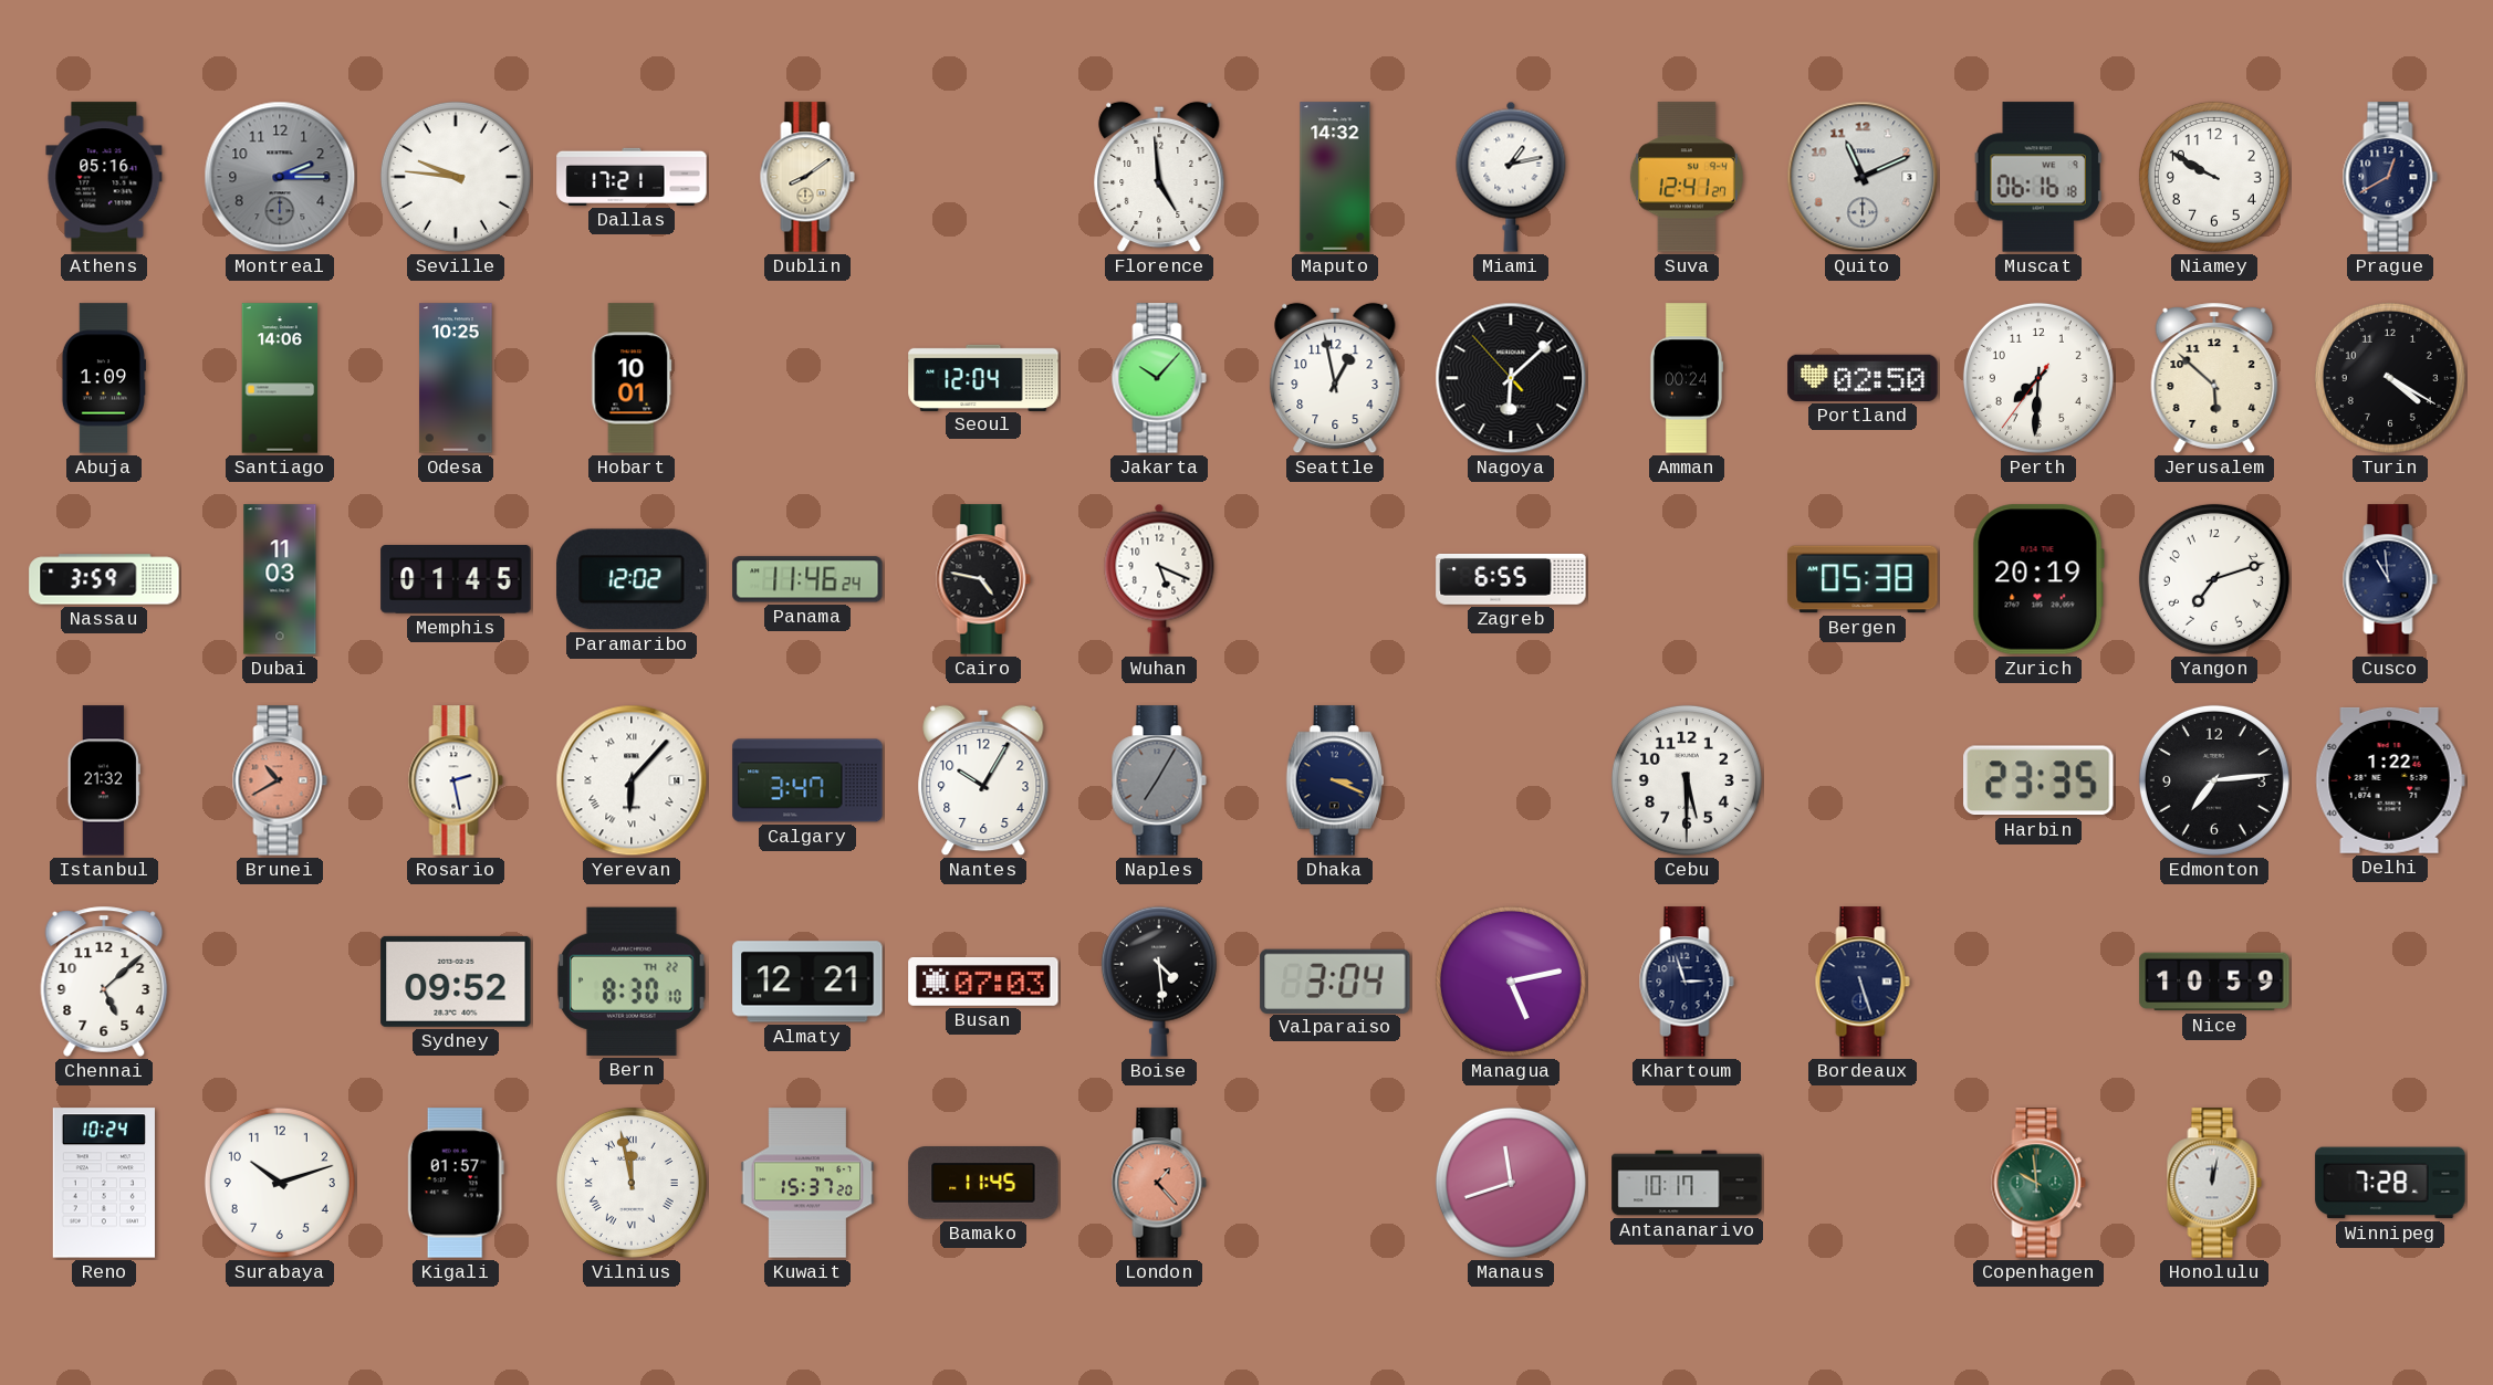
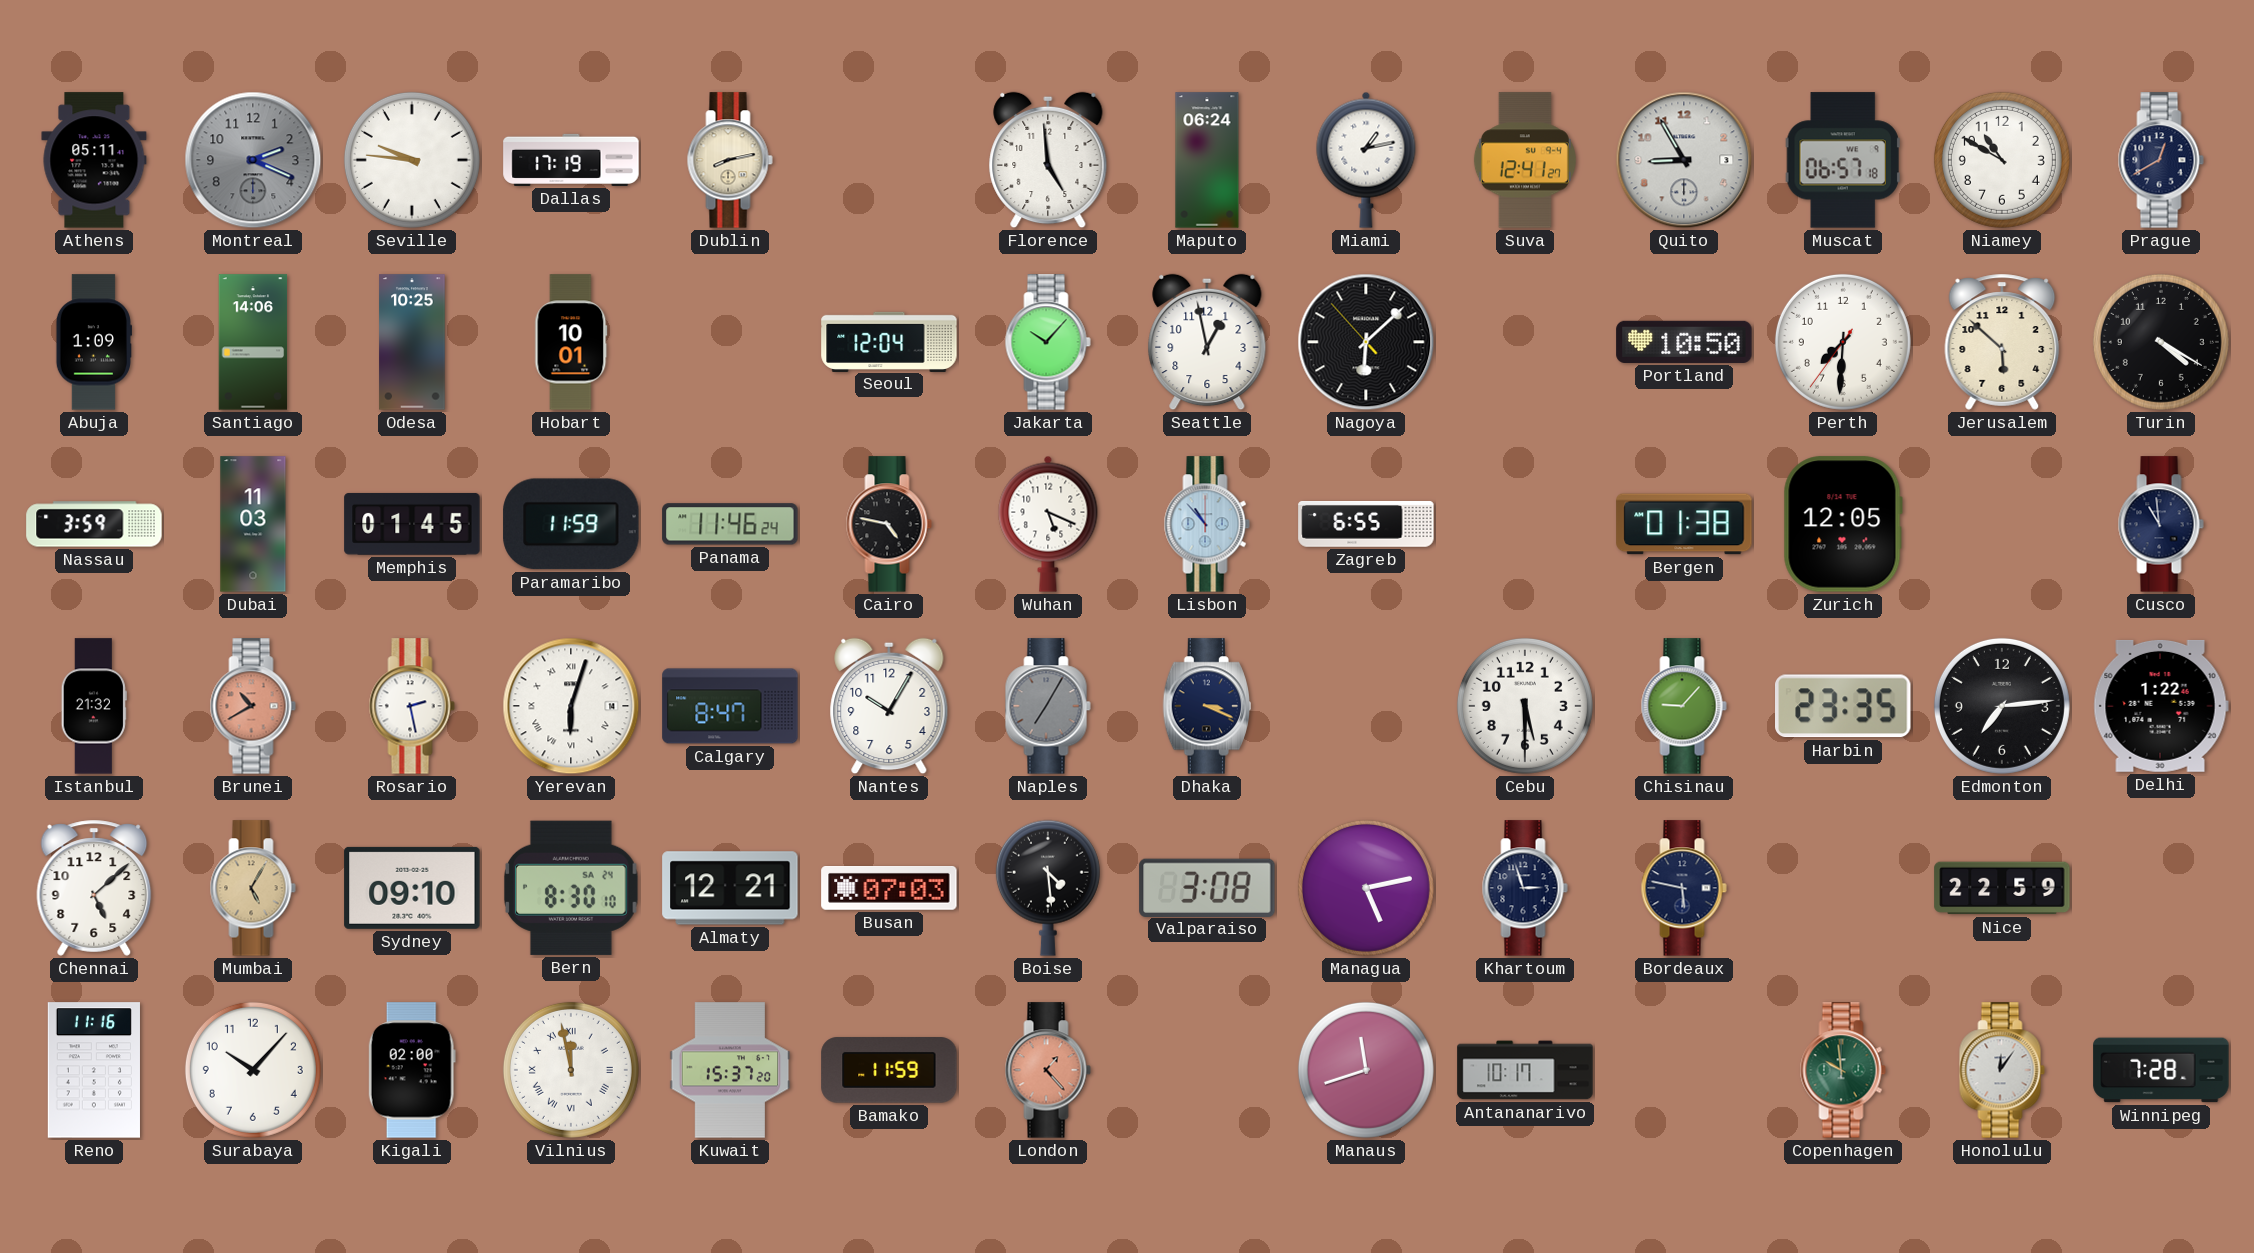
Athens: 05:16 -> 05:11
Montreal: 2:15 -> 2:19
Dallas: 17:21 -> 17:19
Dublin: 8:09 -> 8:13
Maputo: 14:32 -> 06:24
Quito: 11:11 -> 8:55
Muscat: 06:16 -> 06:57
Niamey: 9:50 -> 10:50
Amman: 00:24 -> none
Portland: 02:50 -> 10:50
Paramaribo: 12:02 -> 11:59
Lisbon: none -> 10:53
Bergen: 05:38 -> 01:38
Zurich: 20:19 -> 12:05
Yangon: 7:12 -> none
Yerevan: 6:07 -> 6:03
Calgary: 3:47 -> 8:47
Chisinau: none -> 9:07
Mumbai: none -> 5:05
Sydney: 09:52 -> 09:10
Bern date: TH 22 -> SA 24
Valparaiso: 3:04 -> 3:08
Bordeaux: 5:27 -> 5:47
Nice: 10:59 -> 22:59
Reno: 10:24 -> 11:16
Surabaya: 10:12 -> 10:07
Kigali: 01:57 -> 02:00
Bamako: 11:45 -> 11:59
Honolulu: 12:02 -> 12:06
